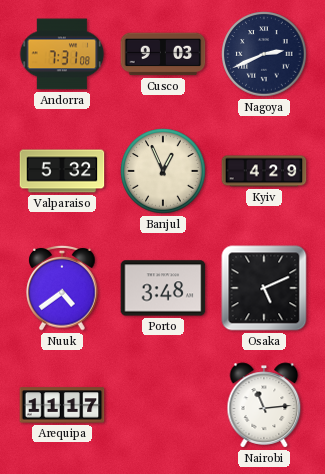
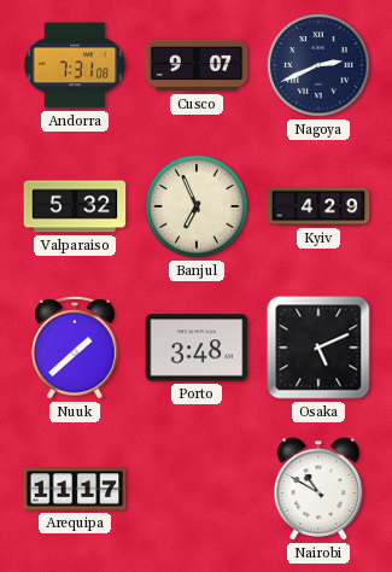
Cusco: 9:03 -> 9:07
Banjul: 12:56 -> 6:56
Nuuk: 4:39 -> 1:38
Nairobi: 11:14 -> 10:50
